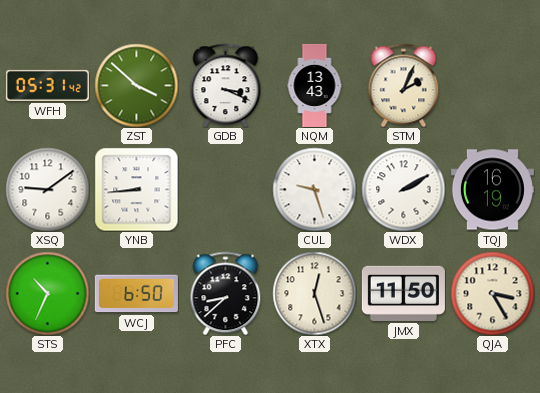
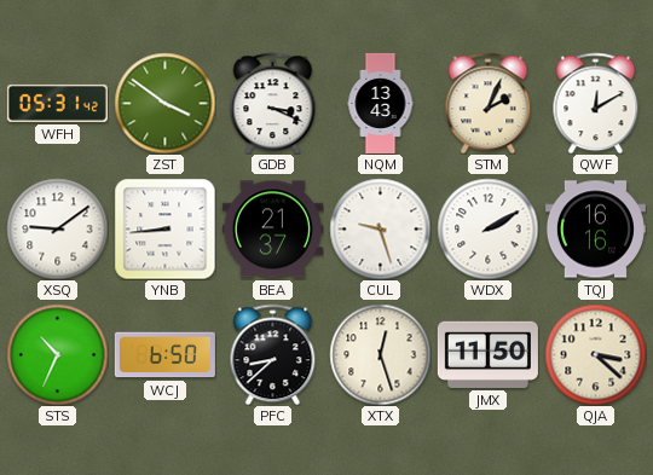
ZST: 3:52 -> 3:51
QWF: none -> 12:10
BEA: none -> 21:37
TQJ: 16:19 -> 16:16
QJA: 3:25 -> 3:22
